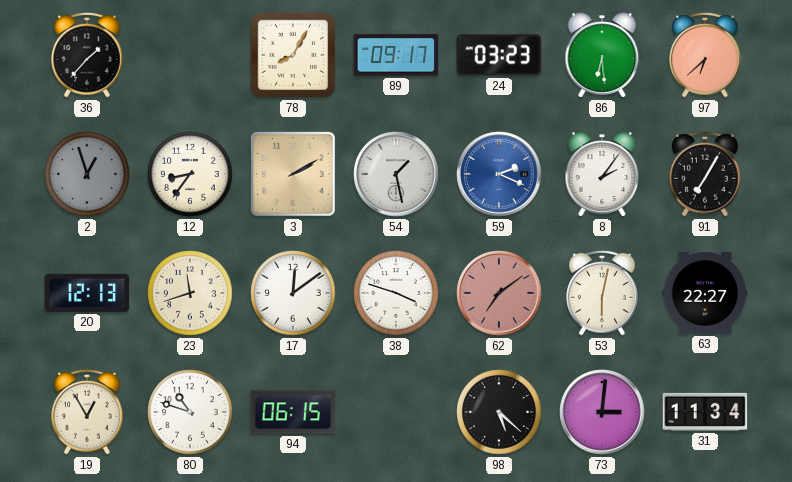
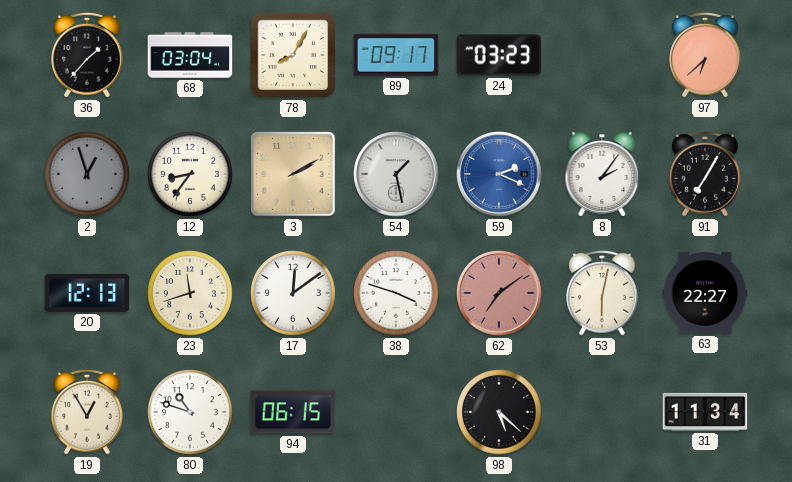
68: none -> 03:04
86: 6:29 -> none
73: 3:01 -> none
